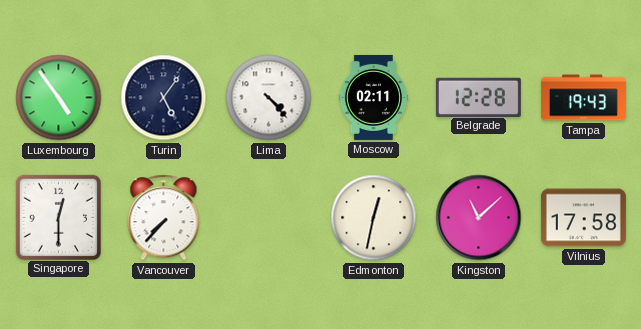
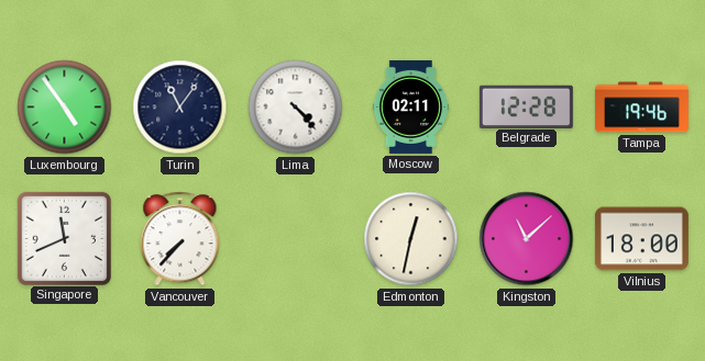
Turin: 5:06 -> 11:06
Tampa: 19:43 -> 19:46
Singapore: 12:30 -> 11:41
Vilnius: 17:58 -> 18:00
